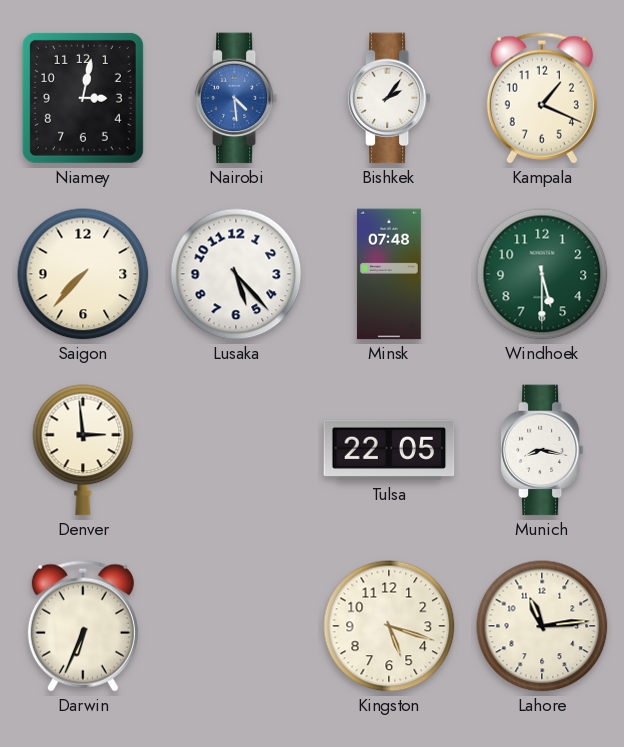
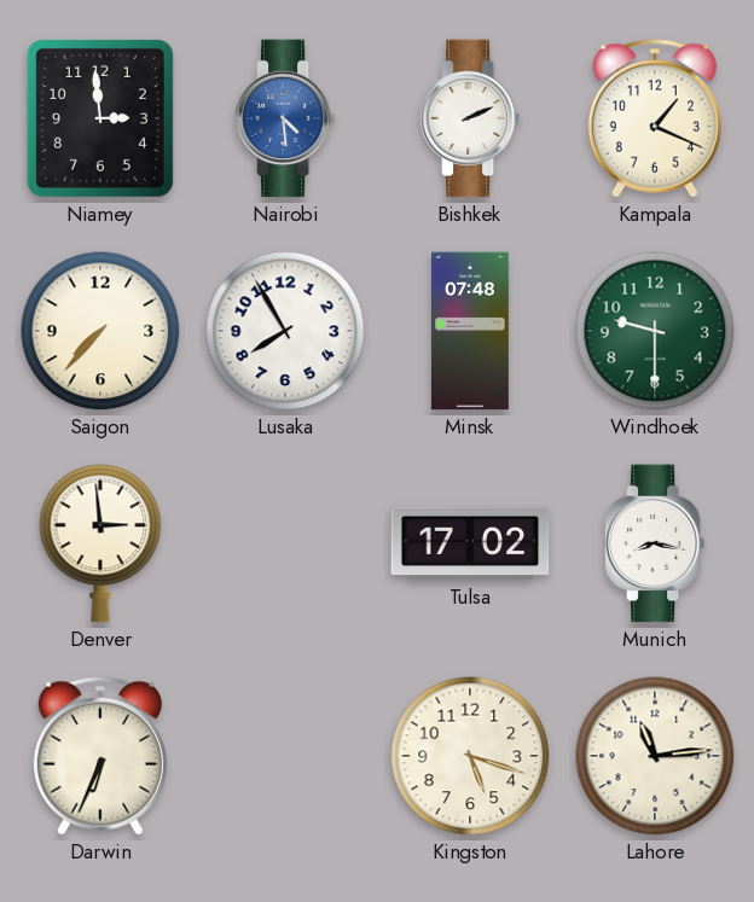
Niamey: 3:02 -> 2:59
Bishkek: 2:06 -> 2:11
Lusaka: 5:23 -> 7:55
Windhoek: 5:30 -> 9:30
Tulsa: 22:05 -> 17:02
